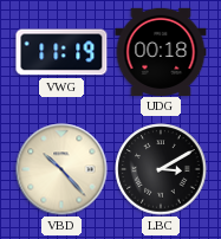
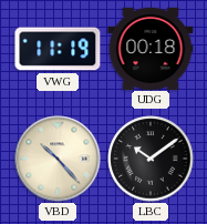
LBC: 3:10 -> 10:09
